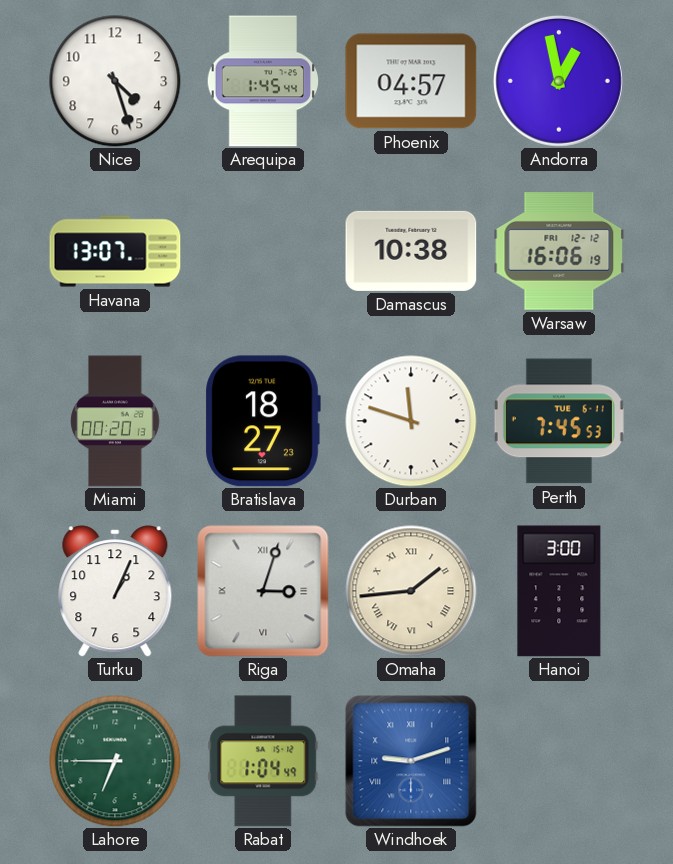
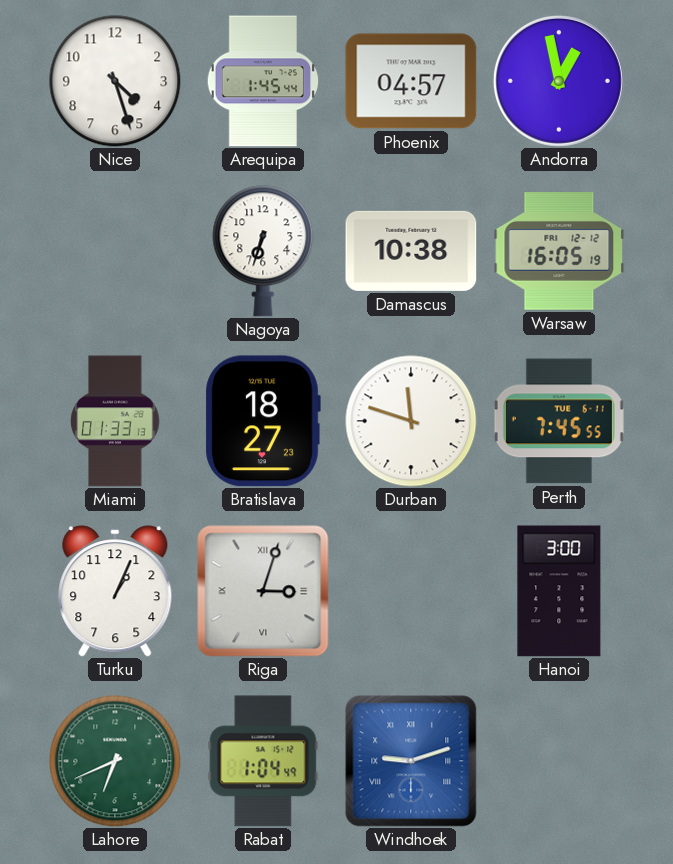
Havana: 13:07 -> none
Nagoya: none -> 6:33
Warsaw: 16:06 -> 16:05
Miami: 00:20 -> 01:33
Perth: 7:45:53 -> 7:45:55
Omaha: 1:44 -> none
Lahore: 6:45 -> 6:41
